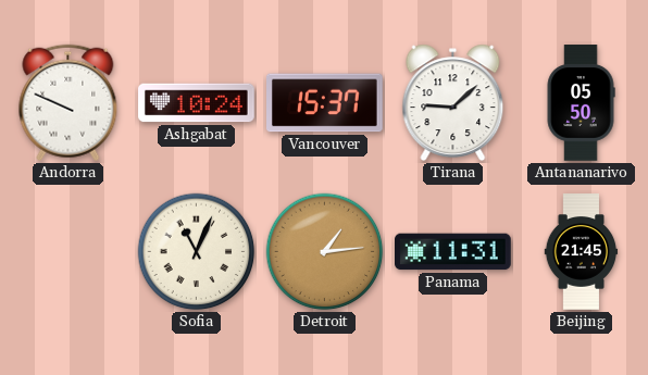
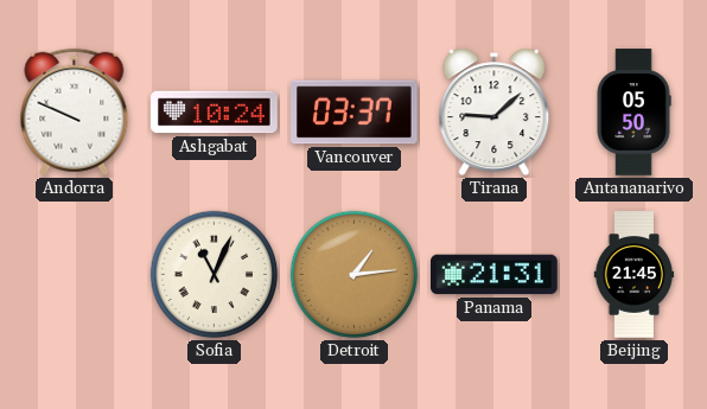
Vancouver: 15:37 -> 03:37
Panama: 11:31 -> 21:31
